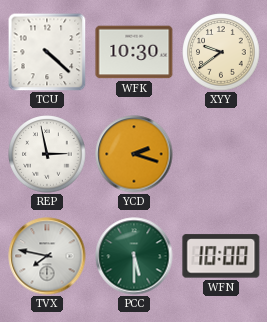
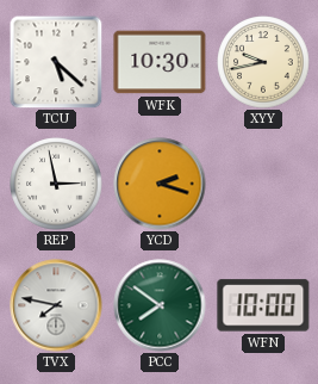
TCU: 4:22 -> 5:22
XYY: 9:39 -> 9:43
PCC: 5:30 -> 7:51
